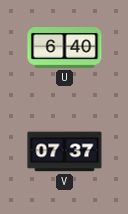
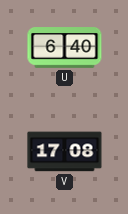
V: 07:37 -> 17:08
